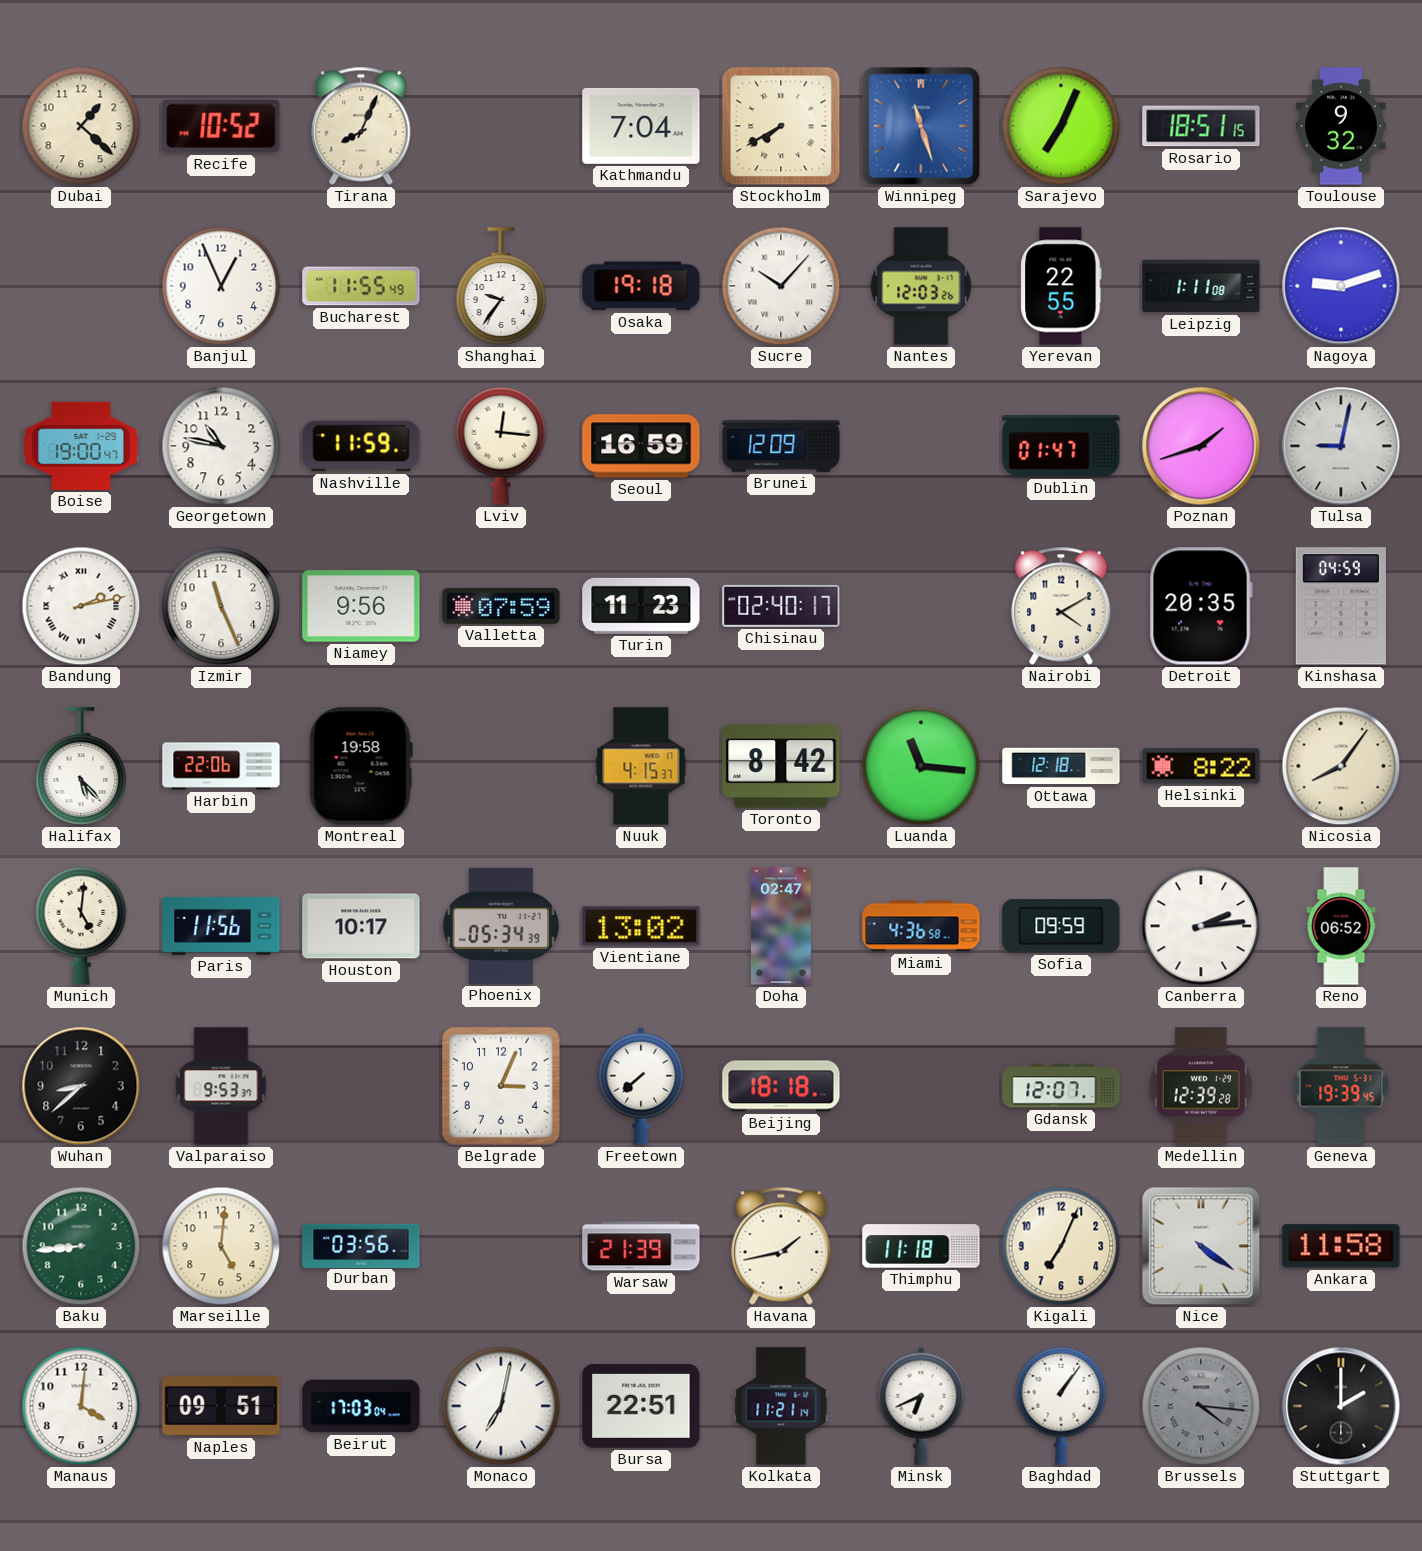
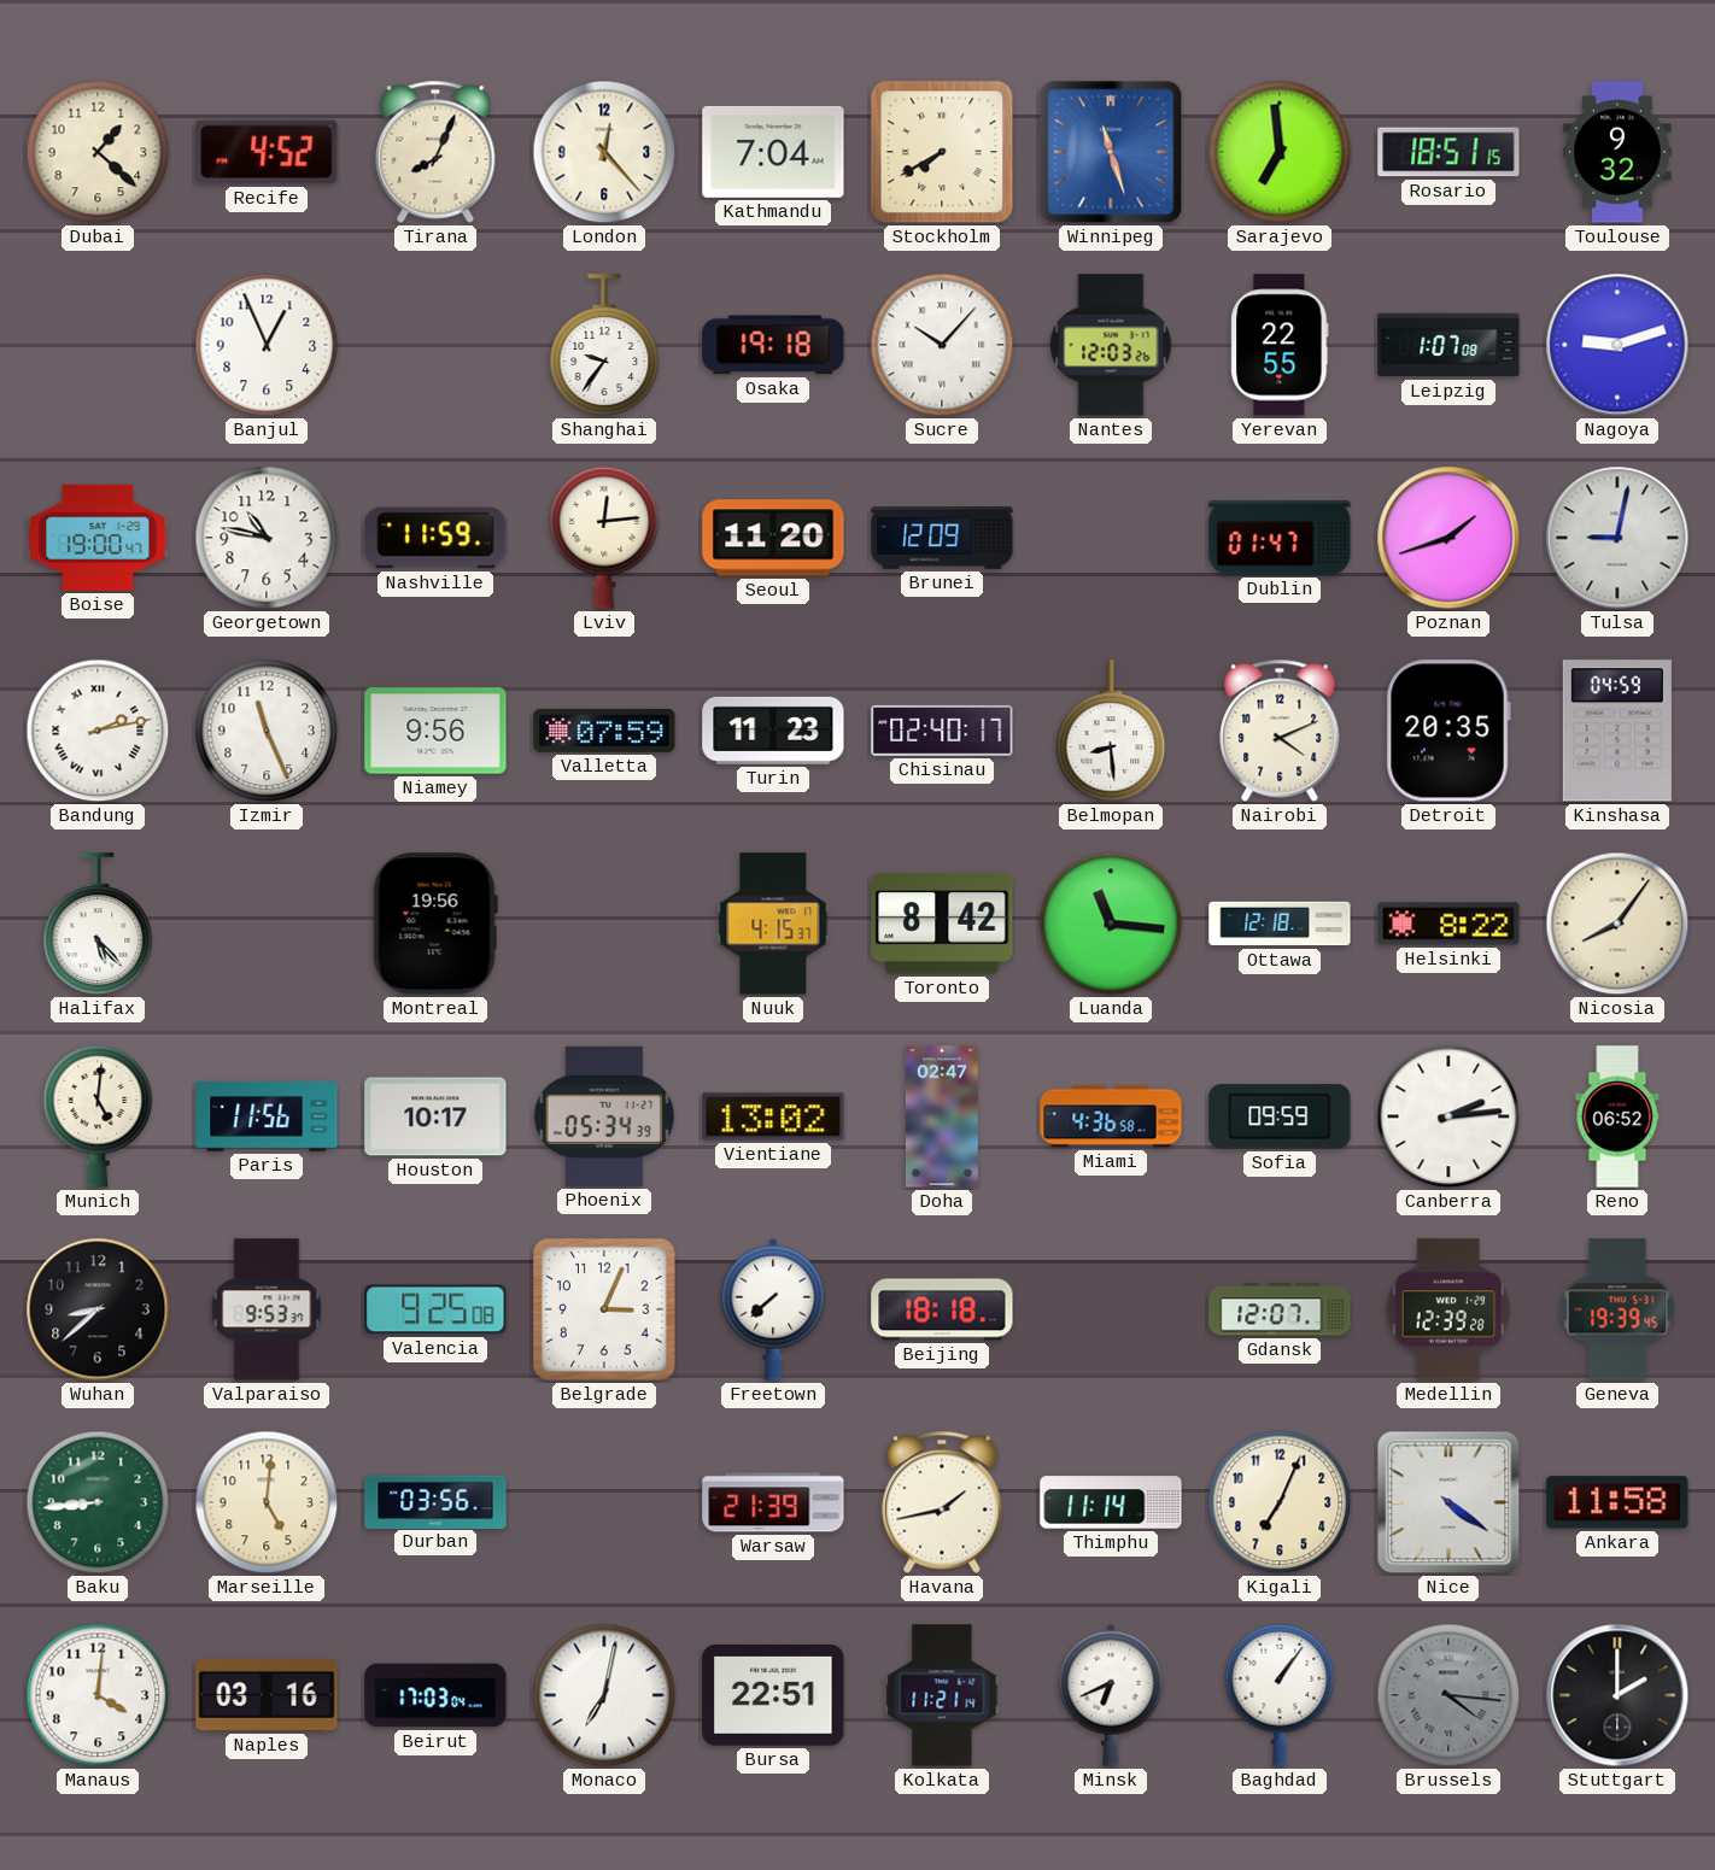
Recife: 10:52 -> 4:52
London: none -> 12:23
Sarajevo: 7:04 -> 6:59
Bucharest: 11:55 -> none
Leipzig: 1:11 -> 1:07
Lviv: 12:16 -> 12:14
Seoul: 16:59 -> 11:20
Belmopan: none -> 8:29
Nairobi: 4:10 -> 4:11
Harbin: 22:06 -> none
Montreal: 19:58 -> 19:56
Valencia: none -> 9:25
Thimphu: 11:18 -> 11:14
Naples: 09:51 -> 03:16
